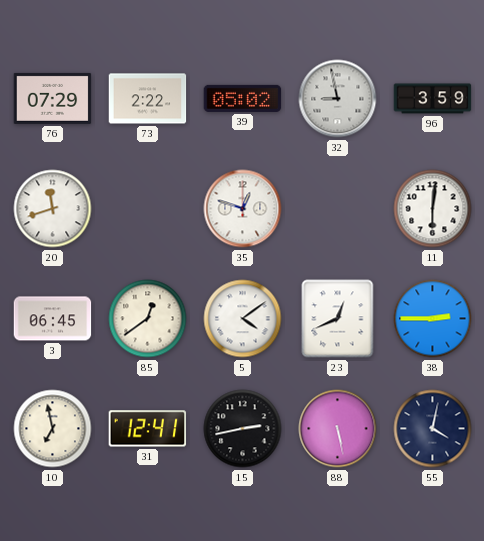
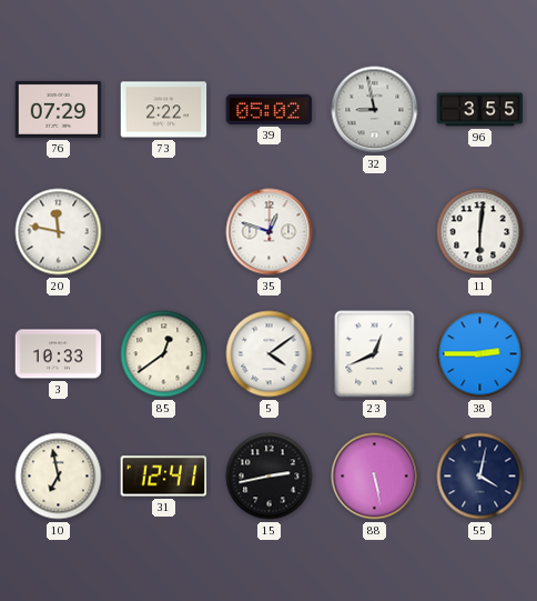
96: 3:59 -> 3:55
20: 11:42 -> 11:47
3: 06:45 -> 10:33
